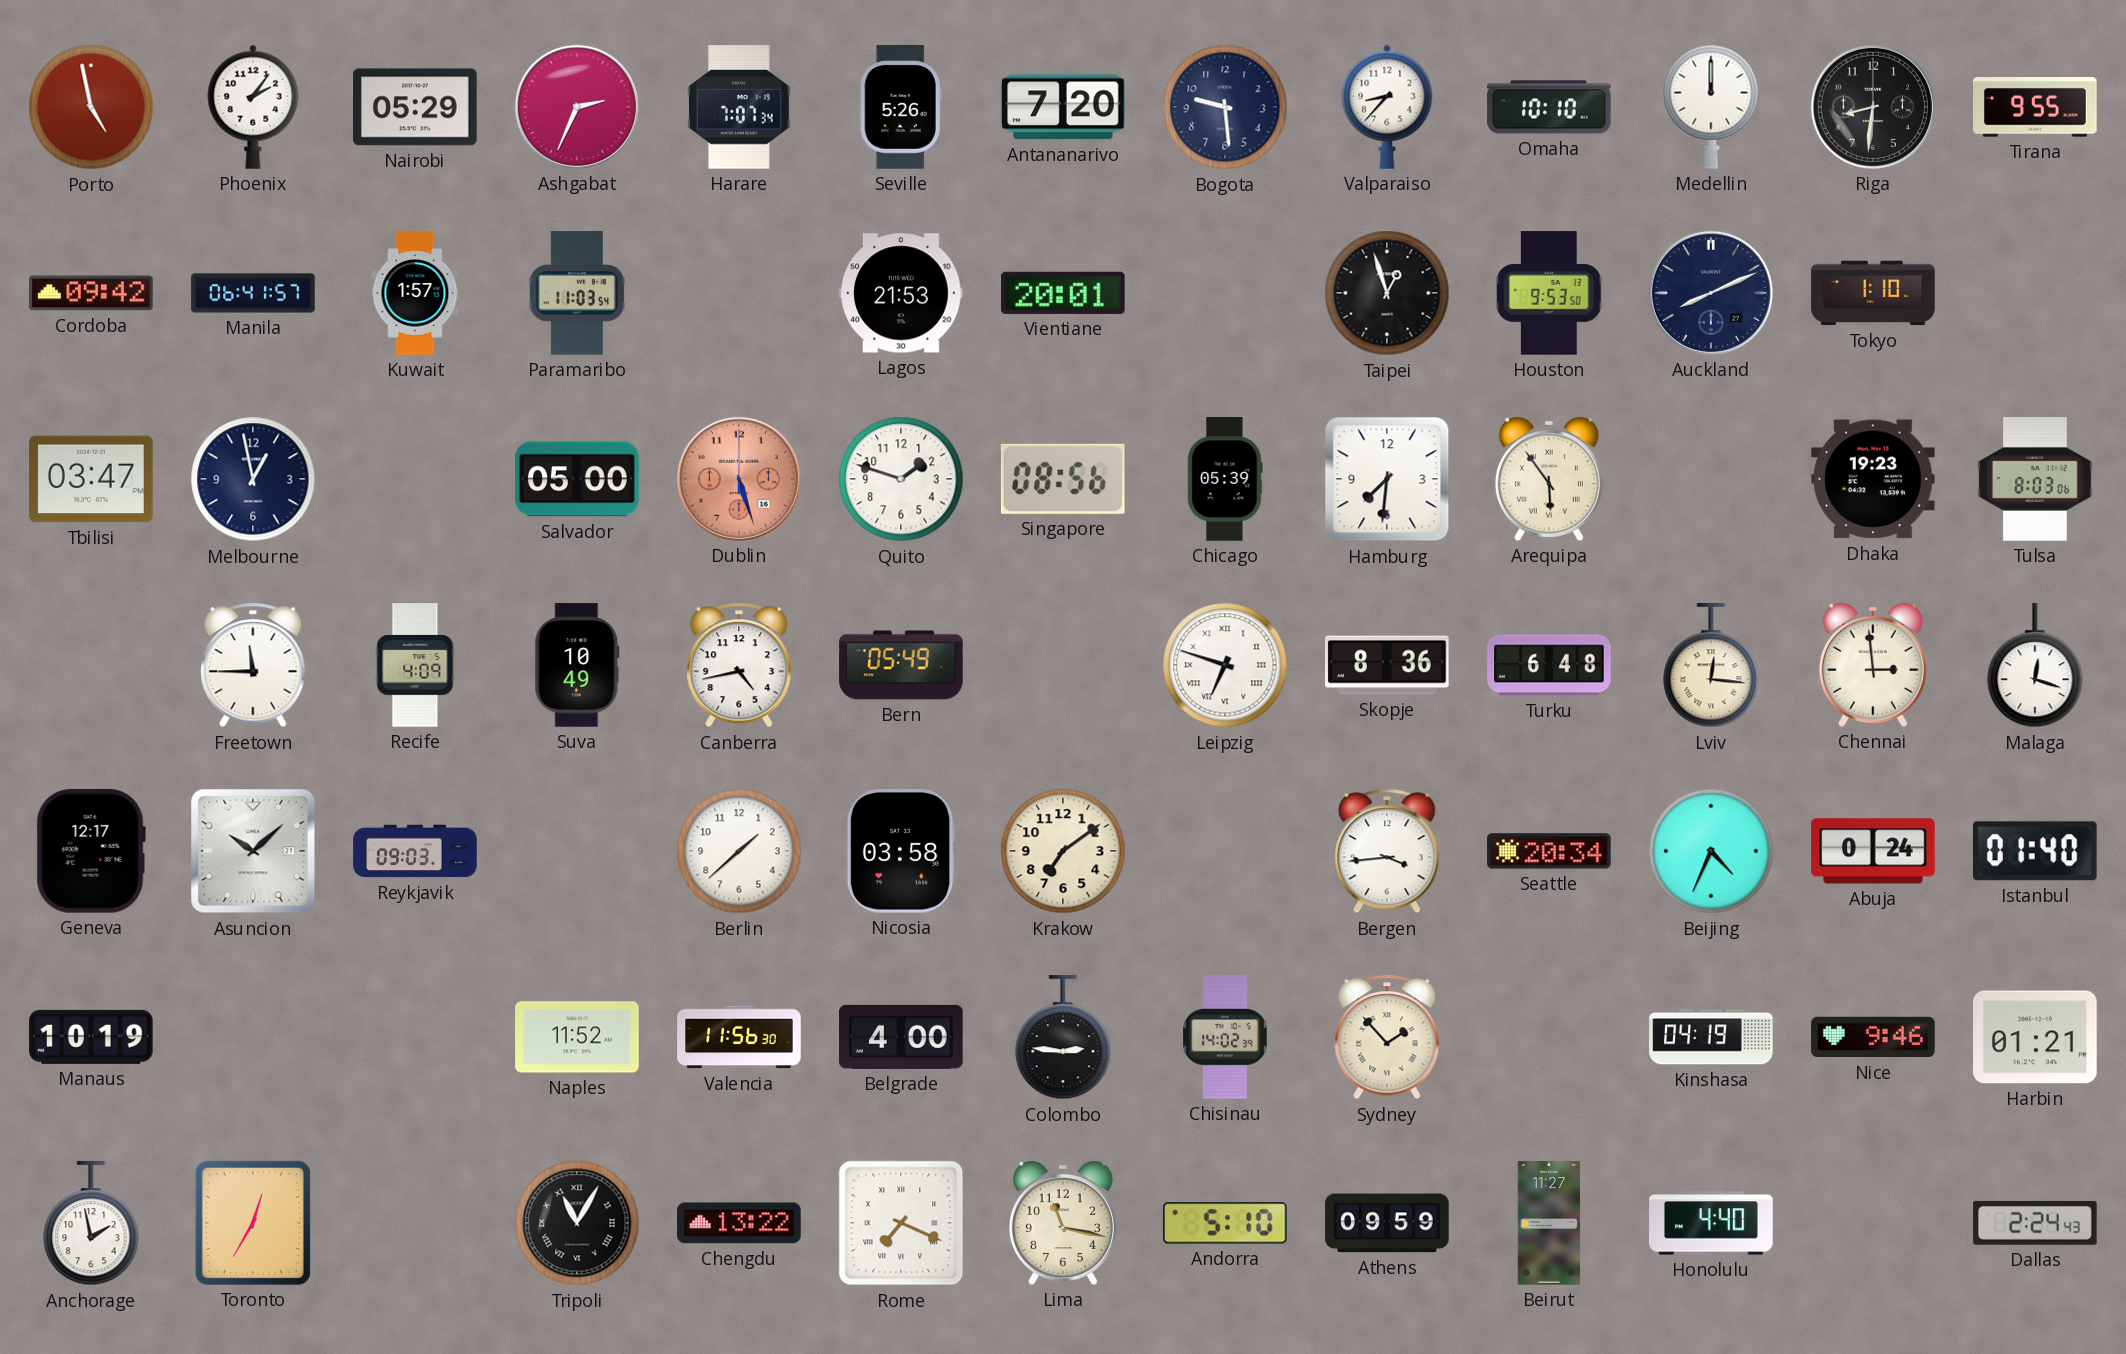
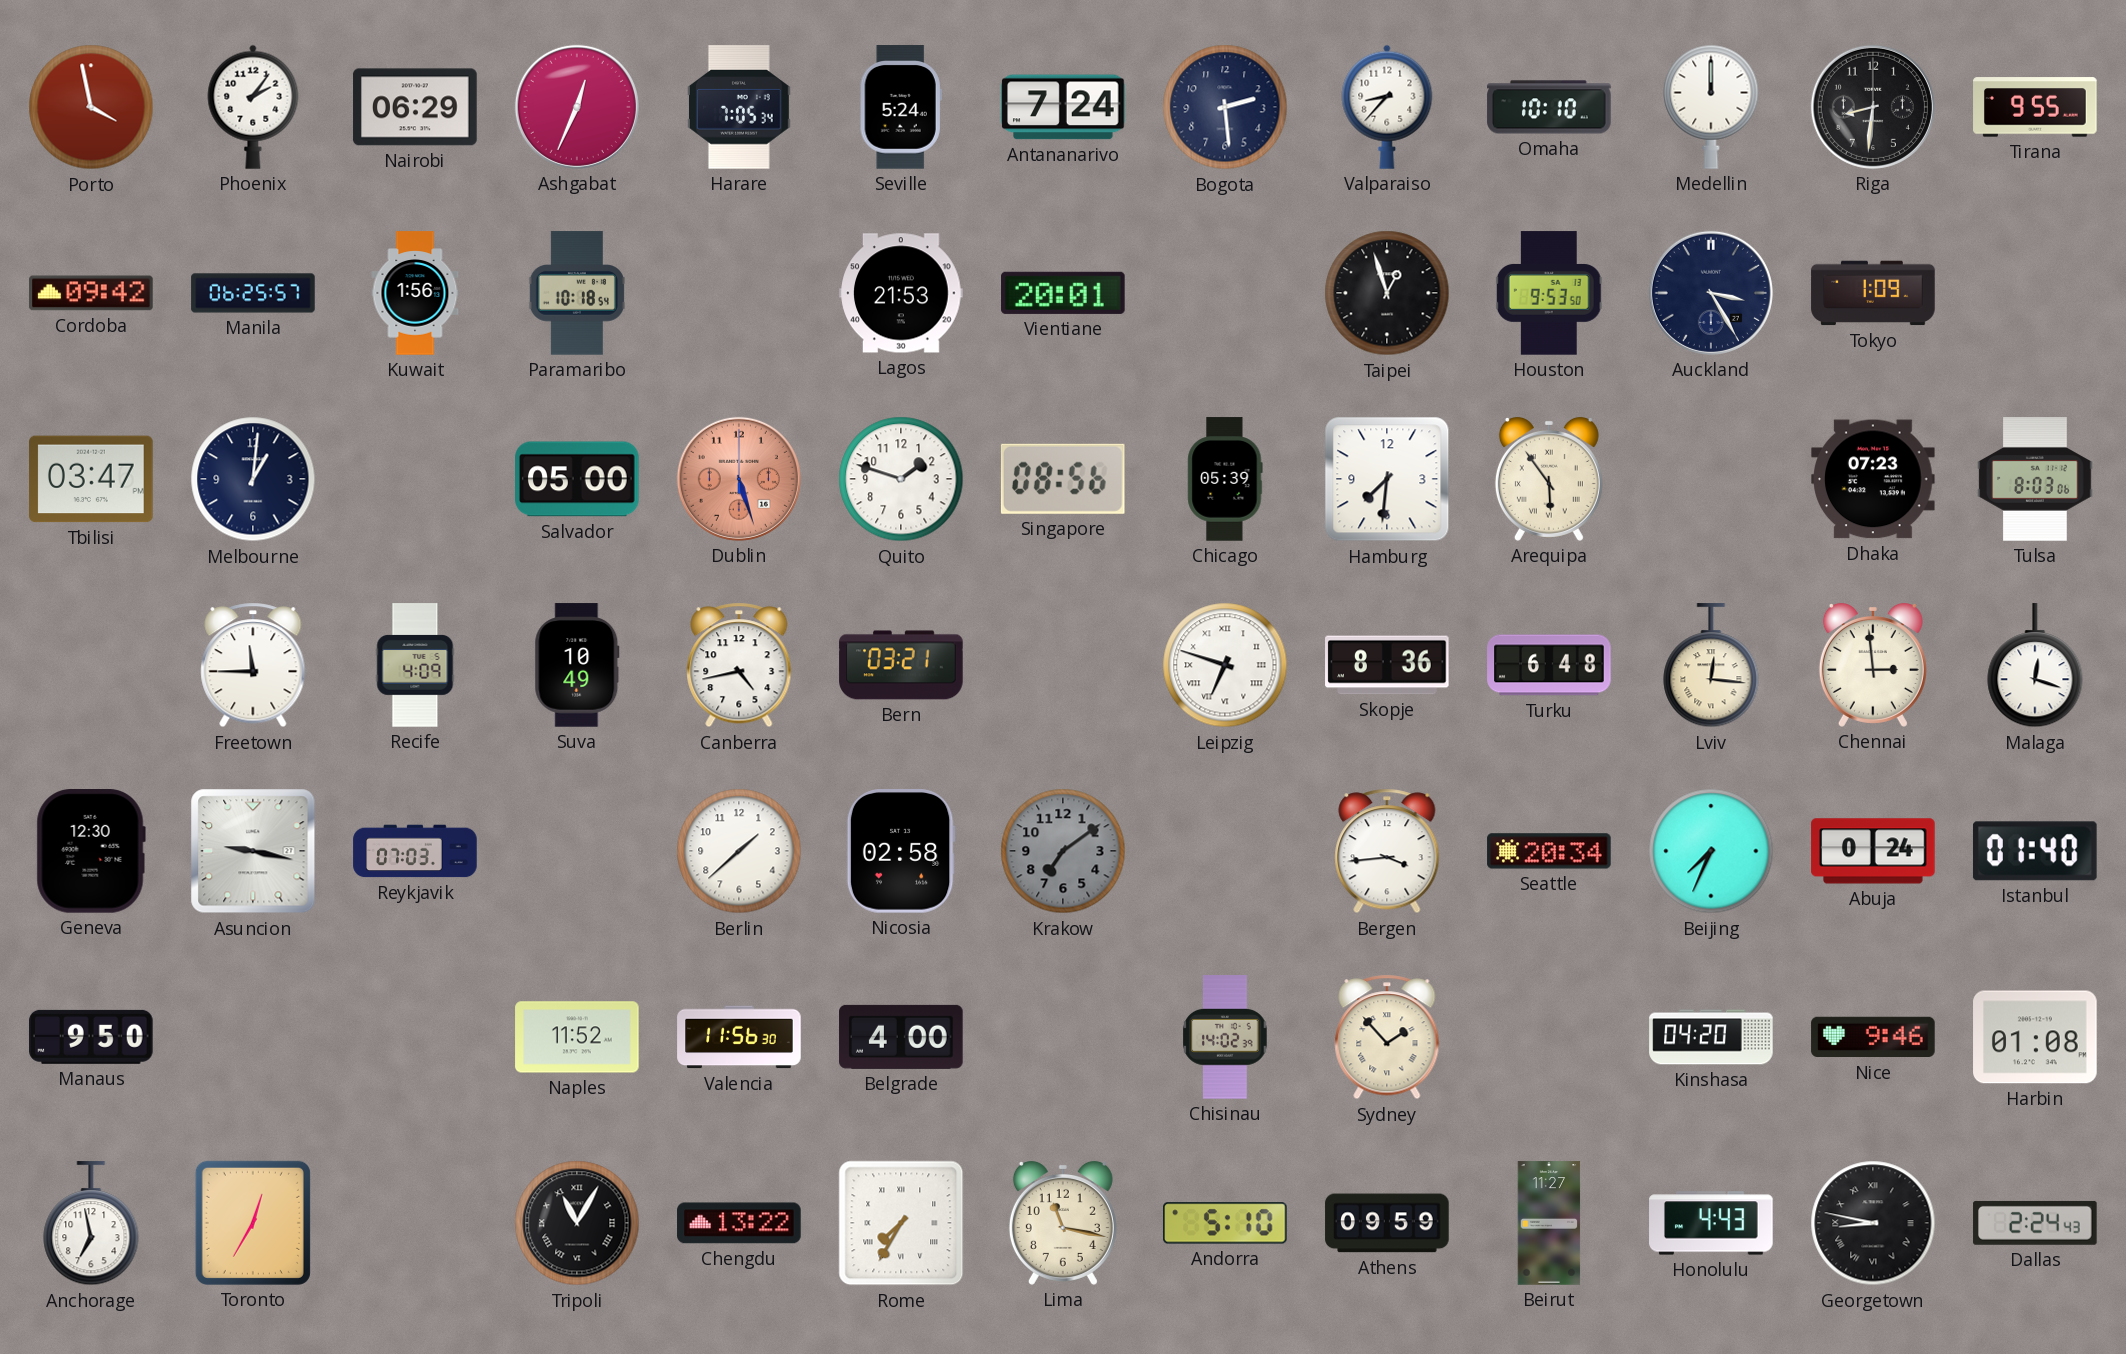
Porto: 4:58 -> 3:58
Nairobi: 05:29 -> 06:29
Ashgabat: 2:34 -> 12:34
Harare: 7:07 -> 7:05
Seville: 5:26 -> 5:24
Antananarivo: 7:20 -> 7:24
Bogota: 9:29 -> 2:29
Manila: 06:41 -> 06:25
Kuwait: 1:57 -> 1:56
Paramaribo: 11:03 -> 10:18
Auckland: 8:11 -> 3:25
Tokyo: 1:10 -> 1:09
Melbourne: 12:58 -> 1:01
Dhaka: 19:23 -> 07:23
Bern: 05:49 -> 03:21
Geneva: 12:17 -> 12:30
Asuncion: 10:08 -> 9:17
Reykjavik: 09:03 -> 07:03
Nicosia: 03:58 -> 02:58
Krakow dial: cream -> grey
Beijing: 4:34 -> 7:34
Manaus: 10:19 -> 9:50
Colombo: 2:46 -> none
Kinshasa: 04:19 -> 04:20
Harbin: 01:21 -> 01:08
Anchorage: 1:58 -> 6:58
Rome: 7:19 -> 7:35
Honolulu: 4:40 -> 4:43
Georgetown: none -> 8:47
